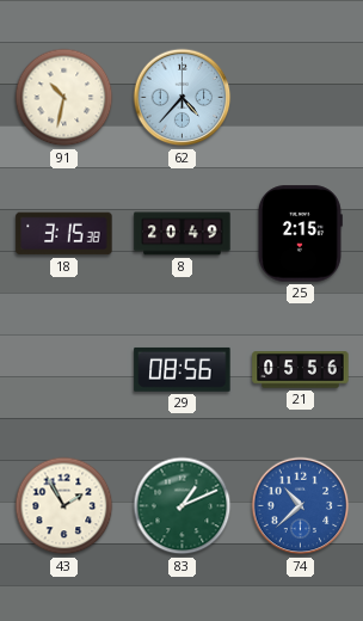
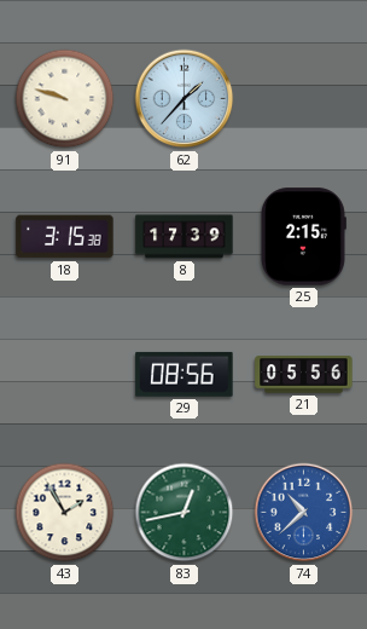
91: 10:32 -> 9:48
62: 4:37 -> 1:37
8: 20:49 -> 17:39
83: 1:11 -> 12:43
